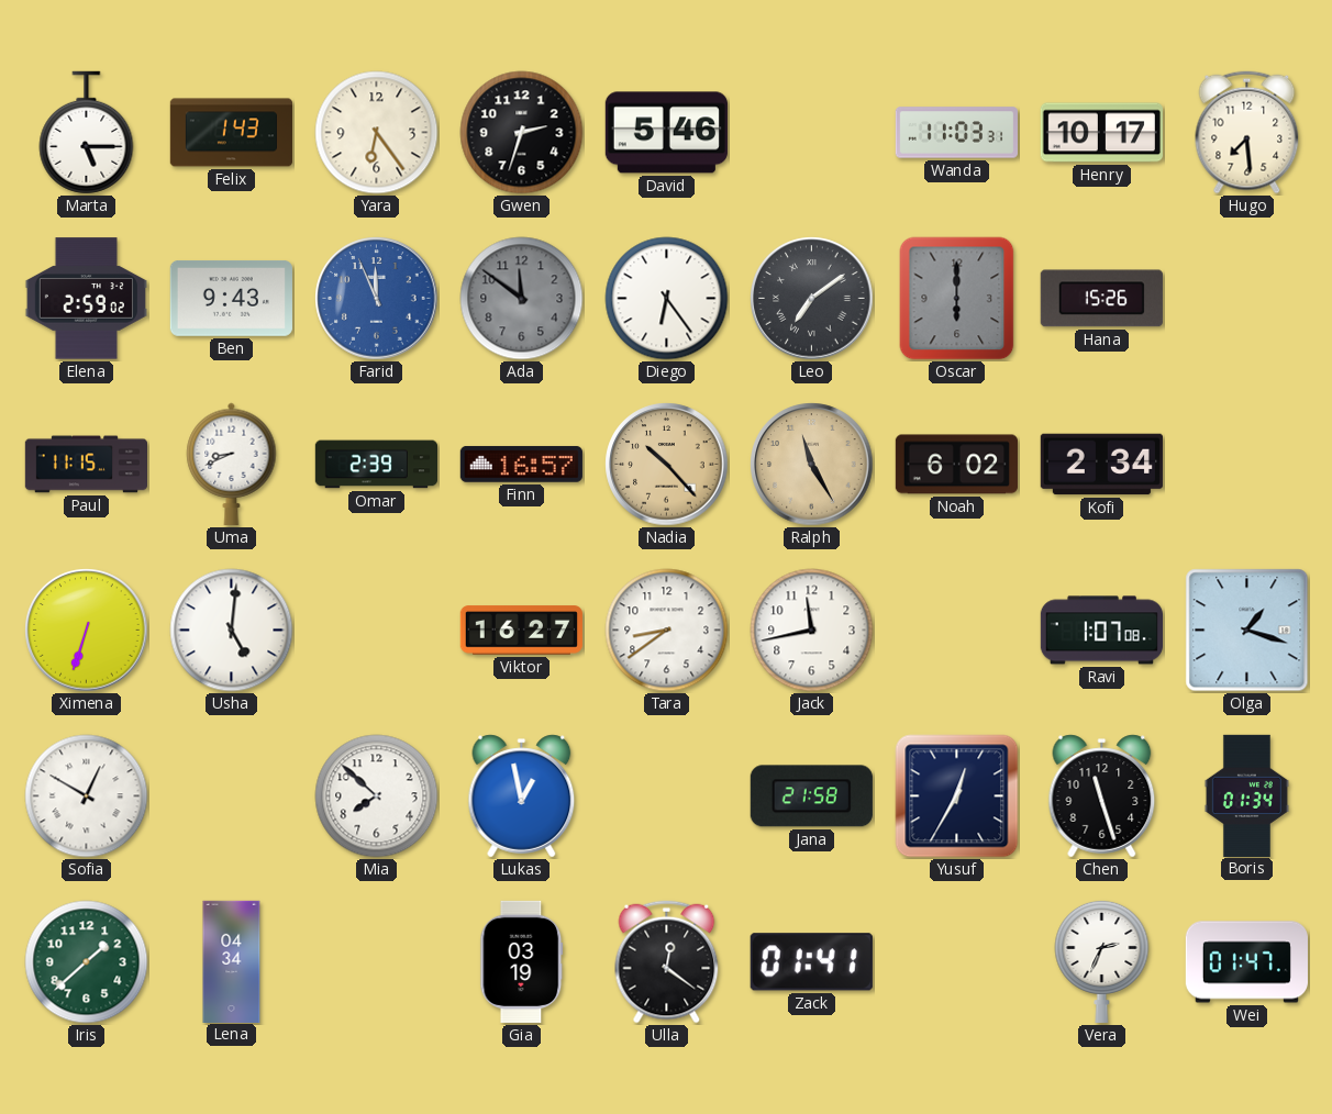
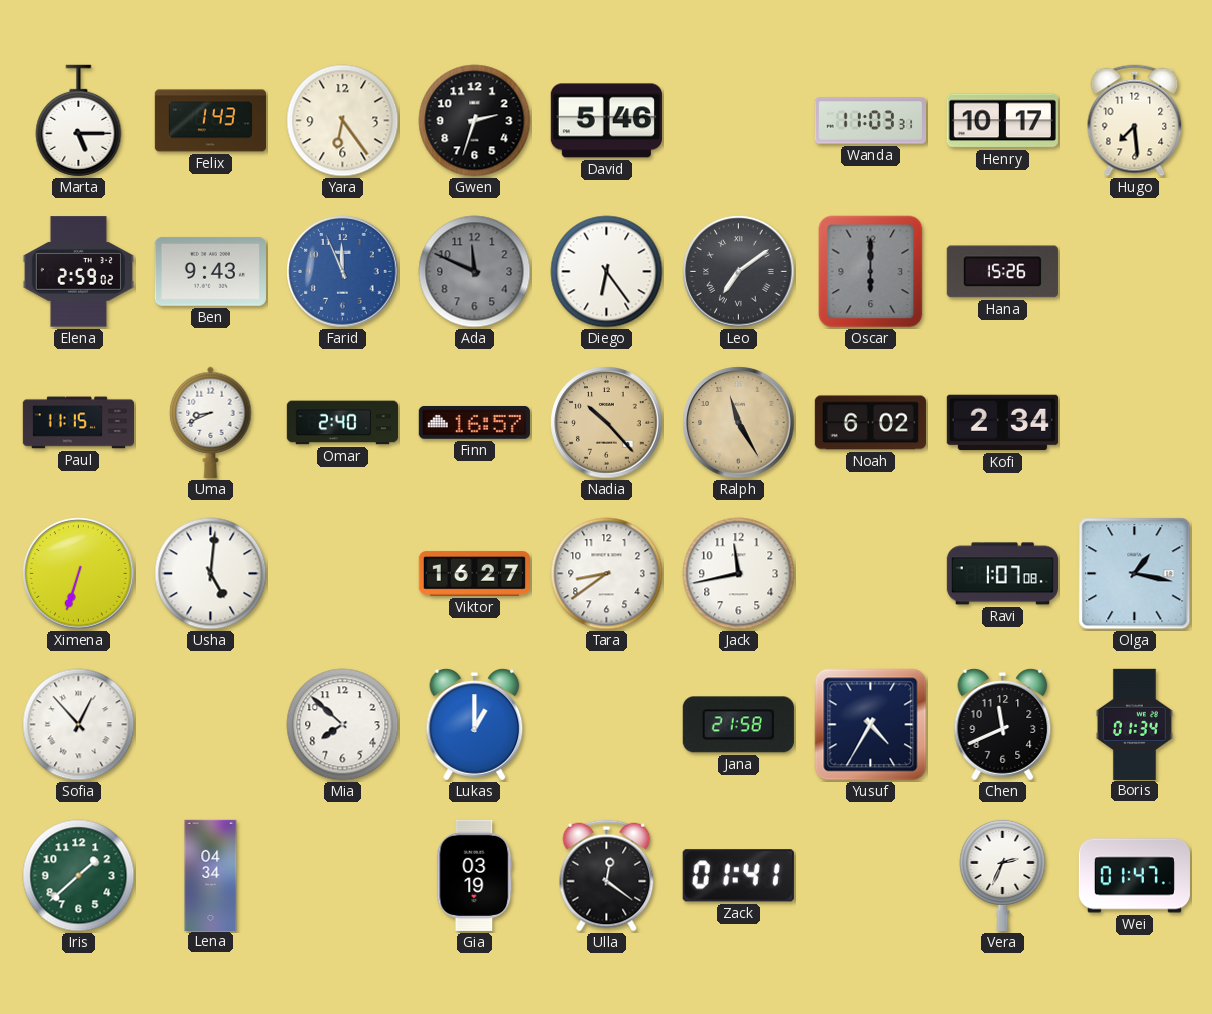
Ada: 11:51 -> 11:49
Omar: 2:39 -> 2:40
Olga: 1:18 -> 1:17
Sofia: 12:50 -> 12:53
Lukas: 12:58 -> 1:00
Yusuf: 12:35 -> 4:35
Chen: 11:27 -> 11:41
